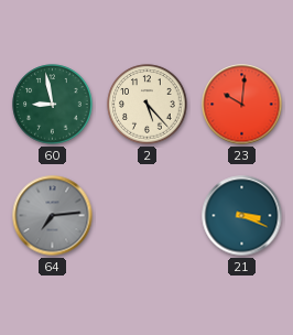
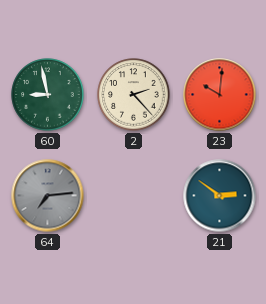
2: 5:23 -> 2:23
21: 3:19 -> 2:51
